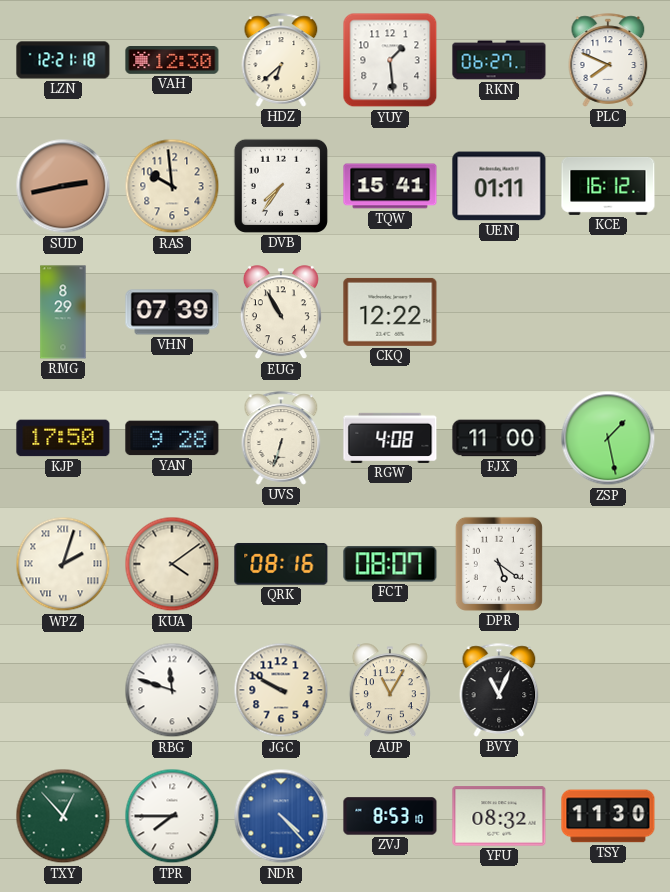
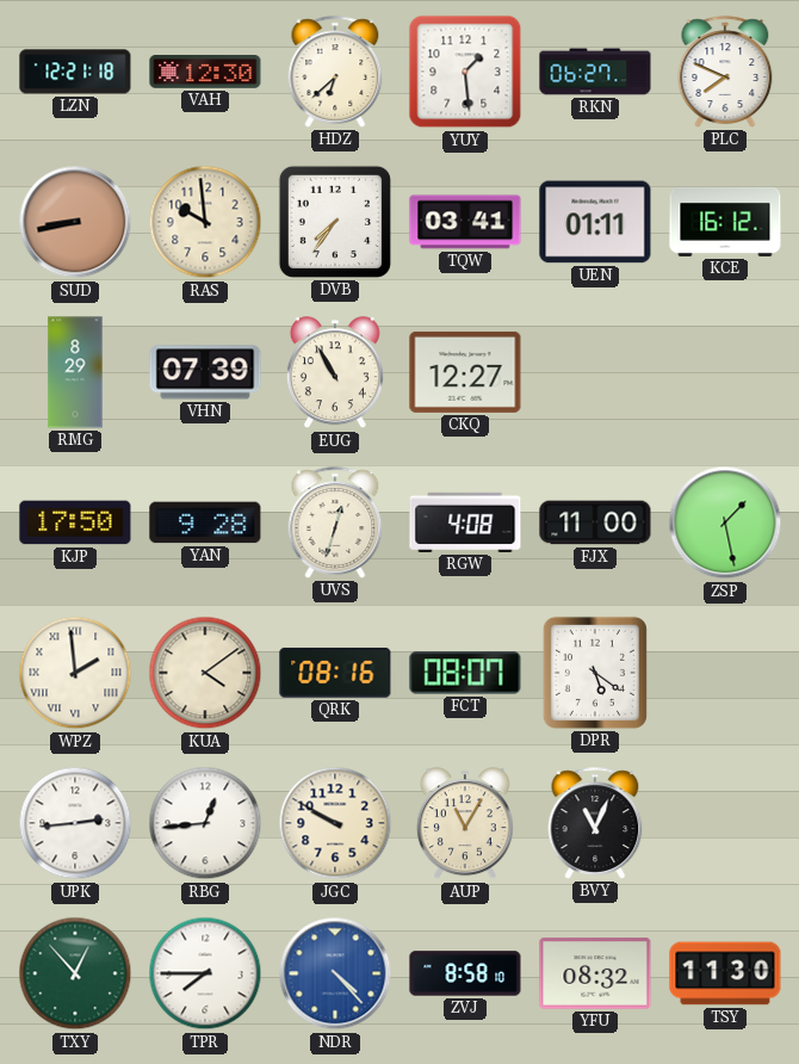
SUD: 2:43 -> 8:43
TQW: 15:41 -> 03:41
CKQ: 12:22 -> 12:27
UVS: 6:33 -> 12:33
WPZ: 2:03 -> 1:59
UPK: none -> 2:44
RBG: 11:48 -> 12:44
ZVJ: 8:53 -> 8:58
